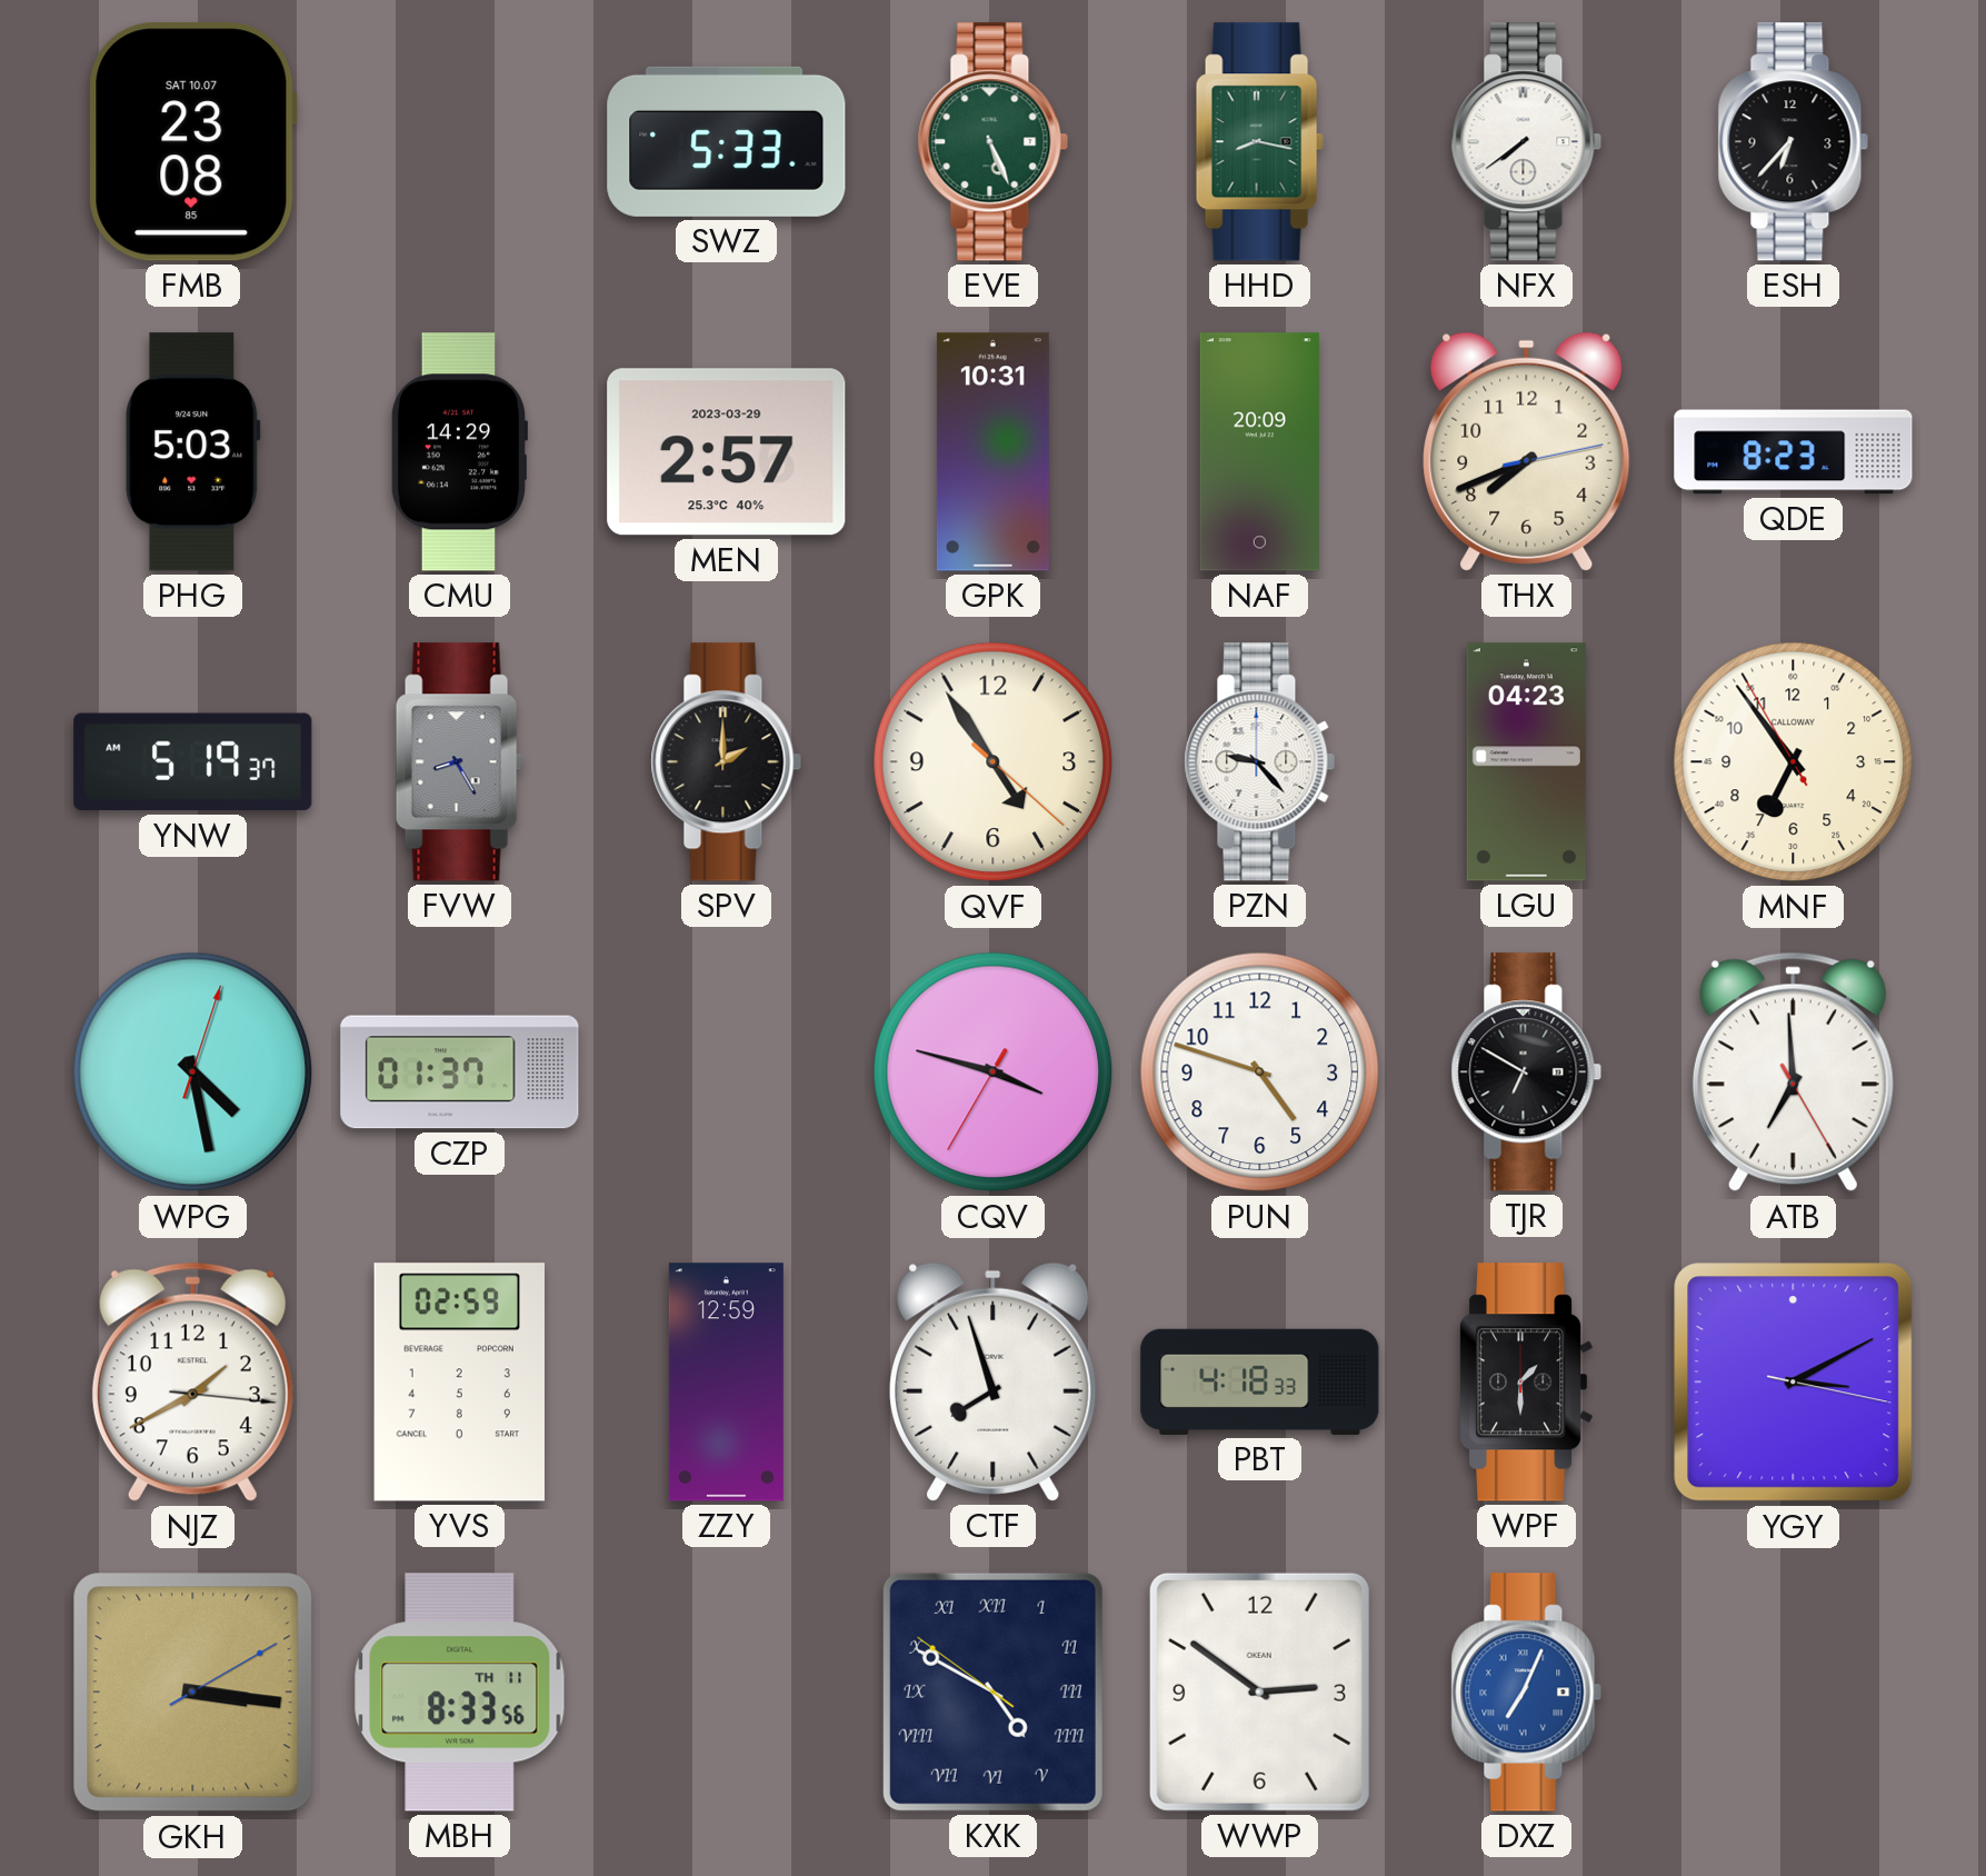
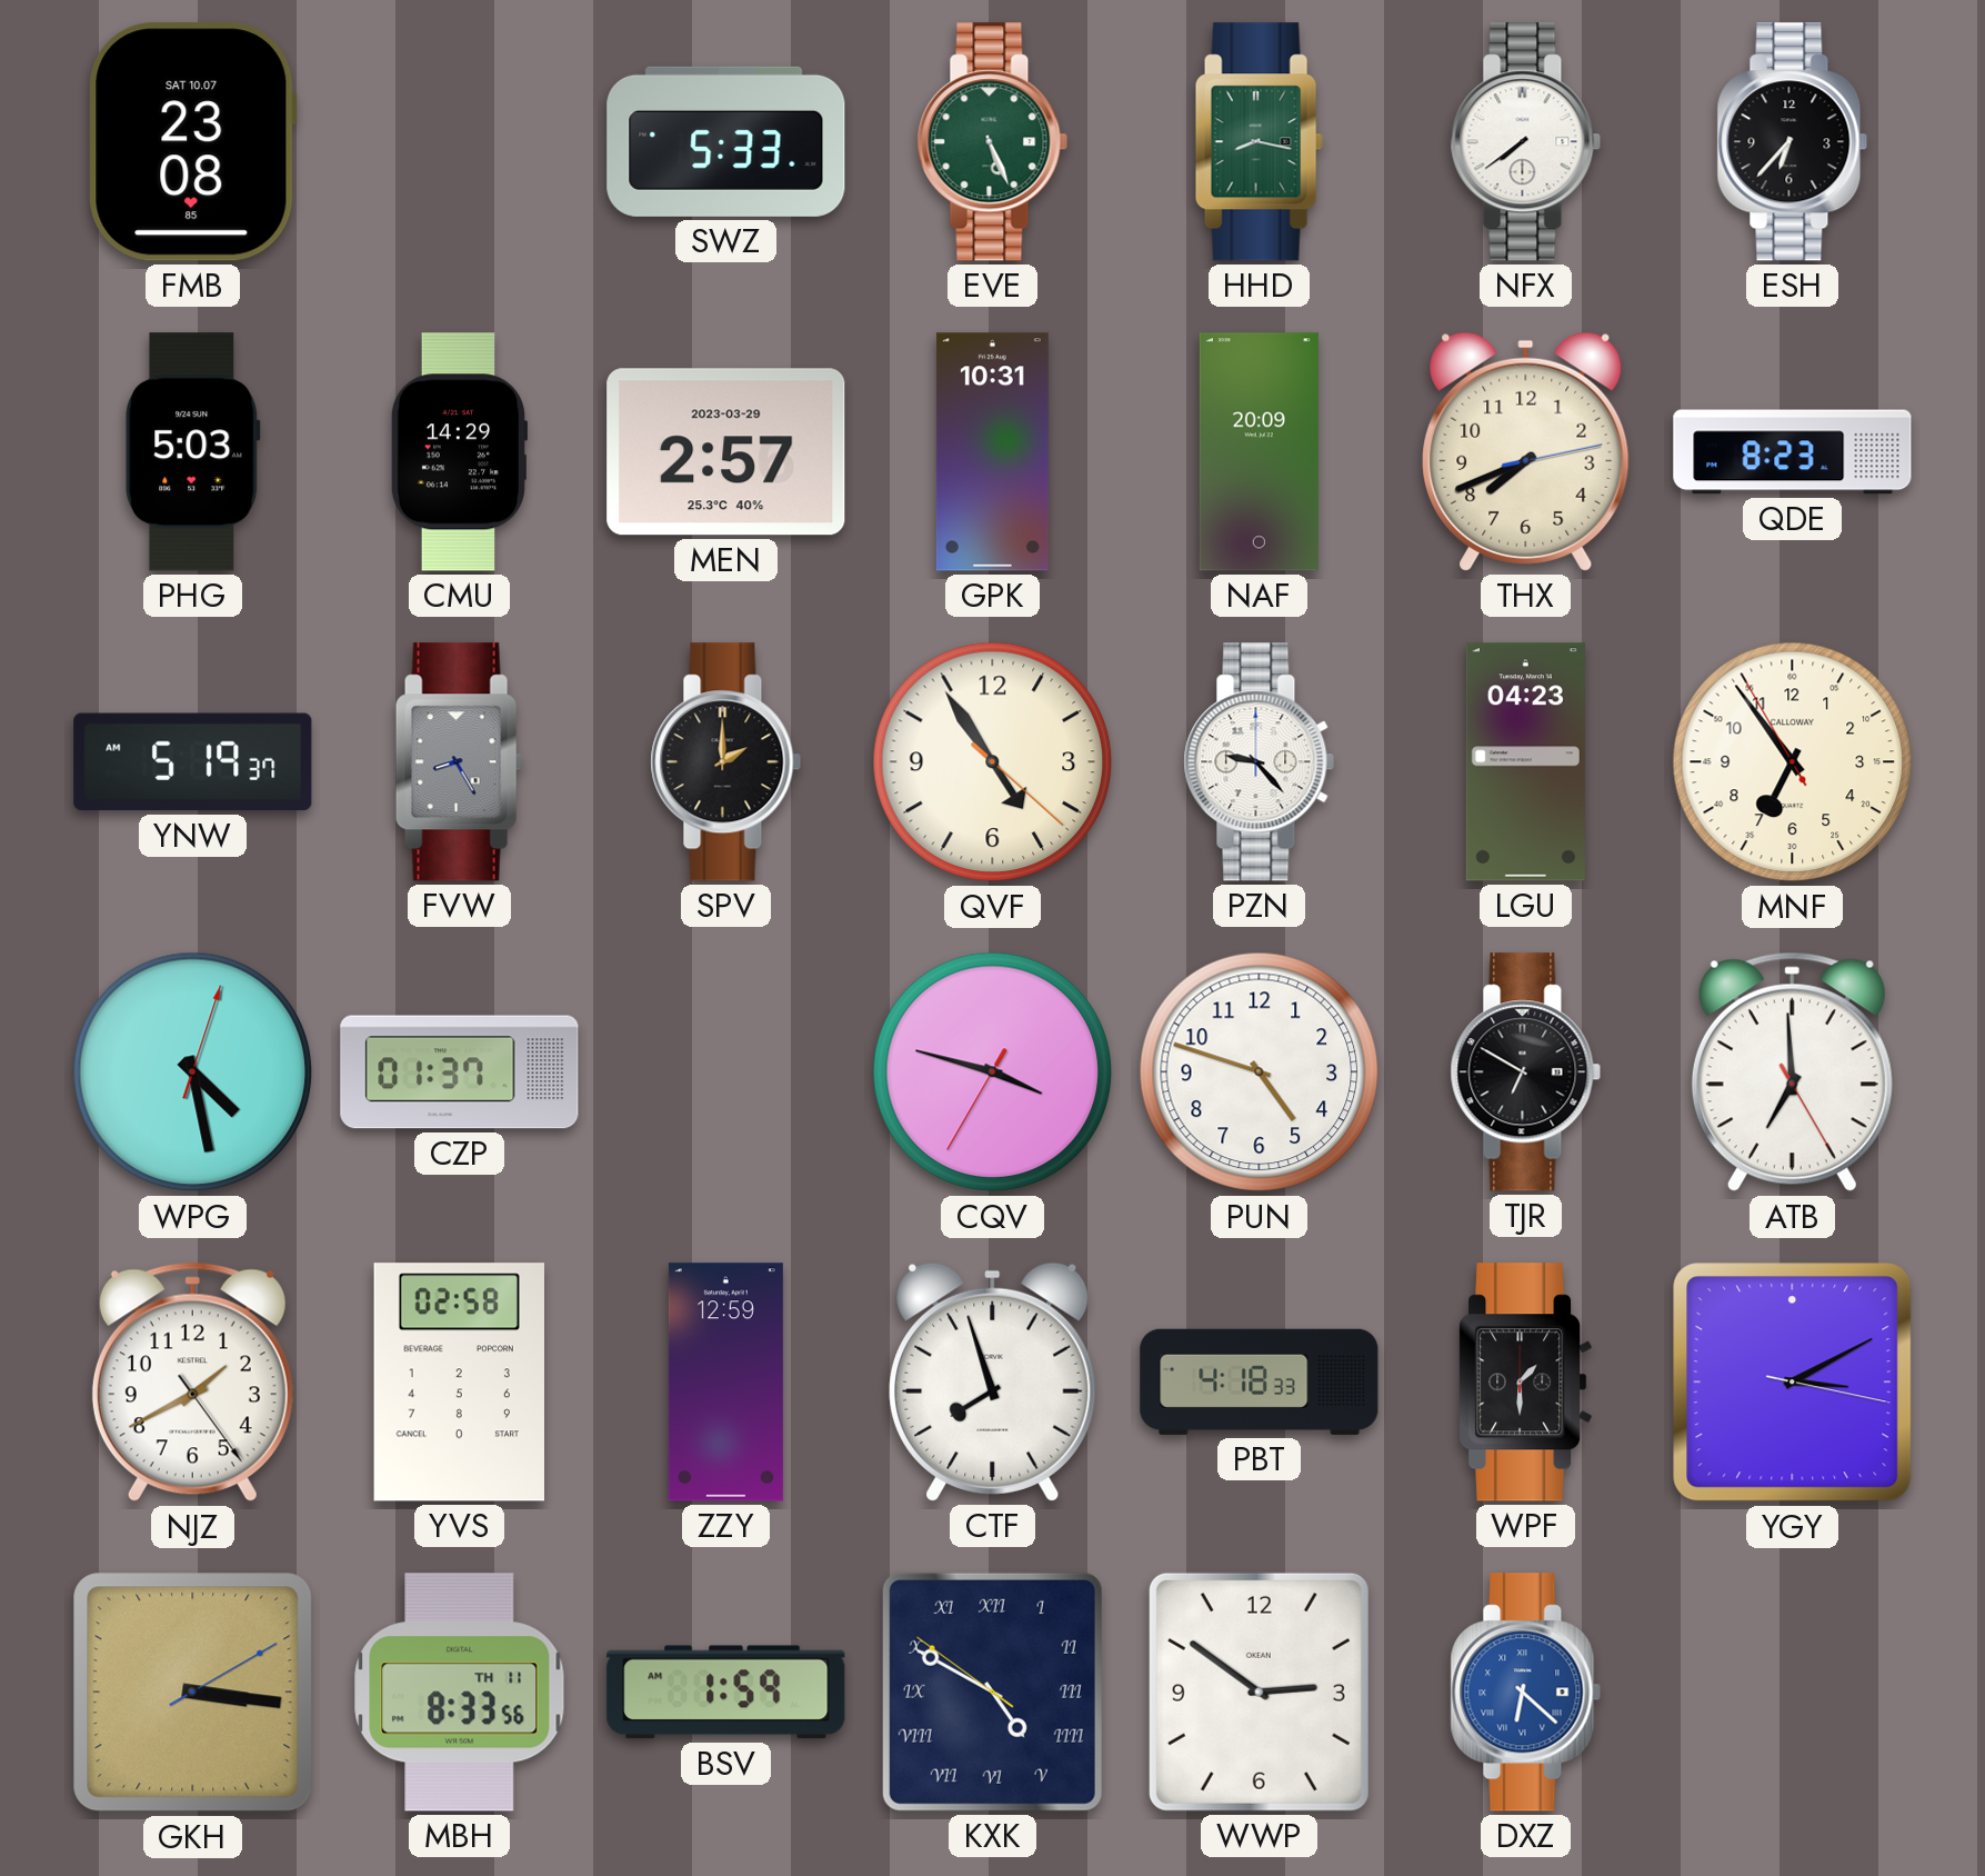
NJZ: 1:40:16 -> 1:40:24
YVS: 02:59 -> 02:58
BSV: none -> 1:59
DXZ: 7:04 -> 6:22
